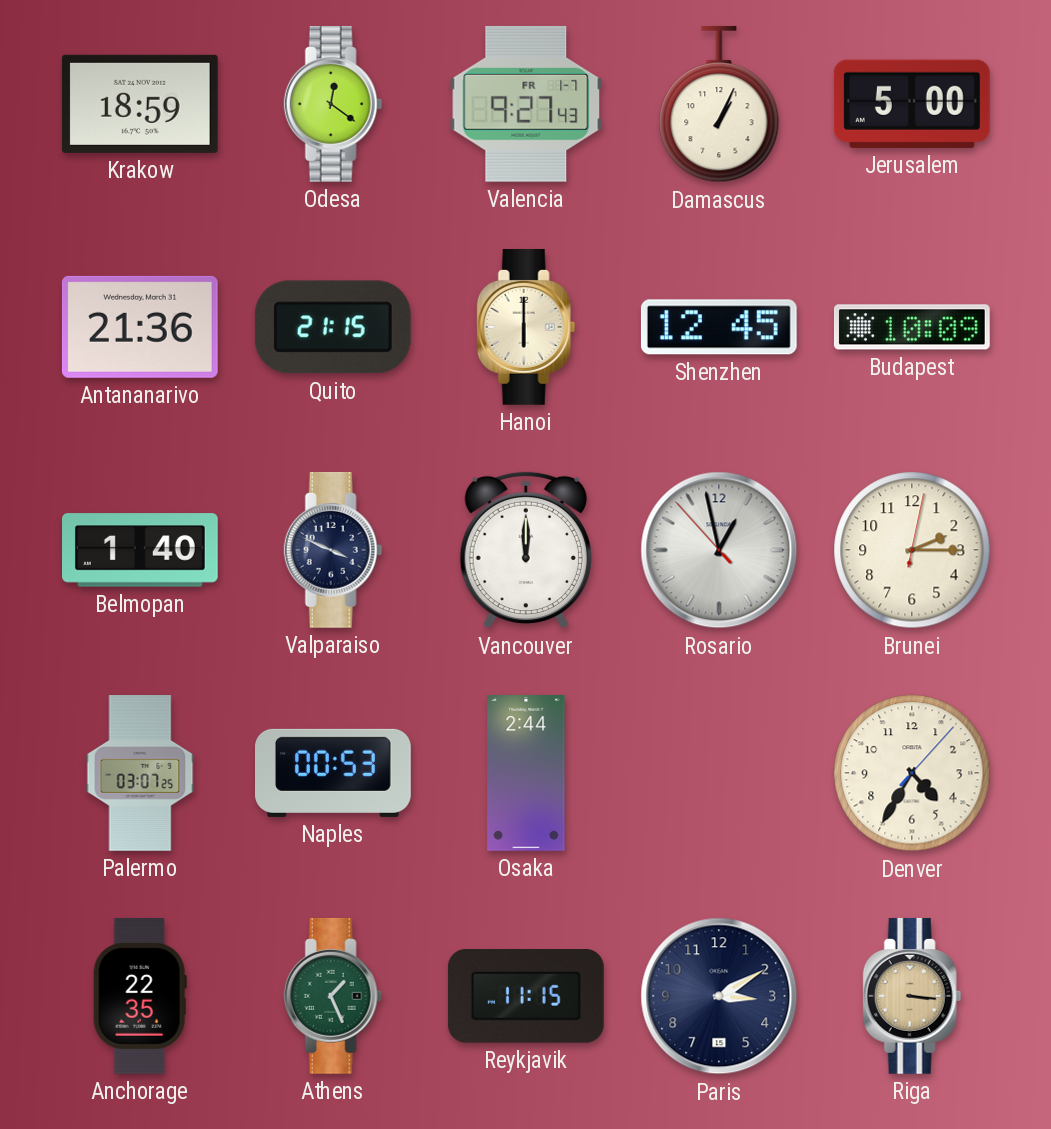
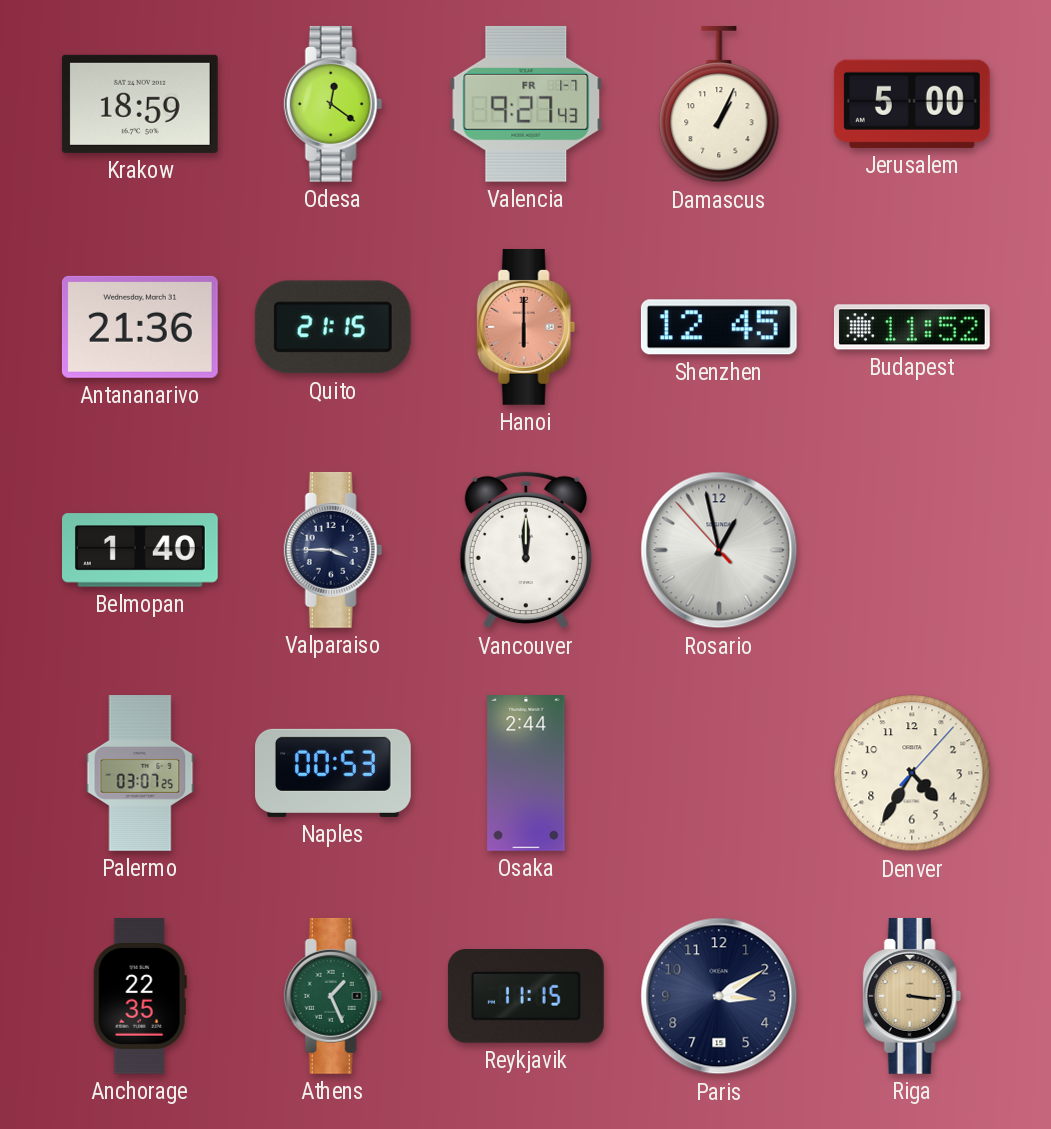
Hanoi dial: cream -> salmon
Budapest: 10:09 -> 11:52
Valparaiso: 3:49 -> 3:45
Brunei: 2:15 -> none
